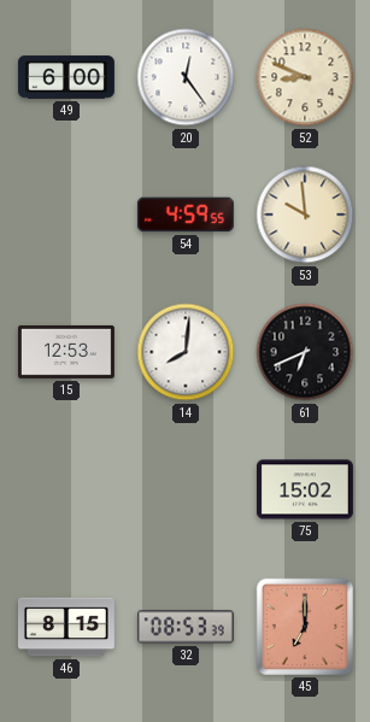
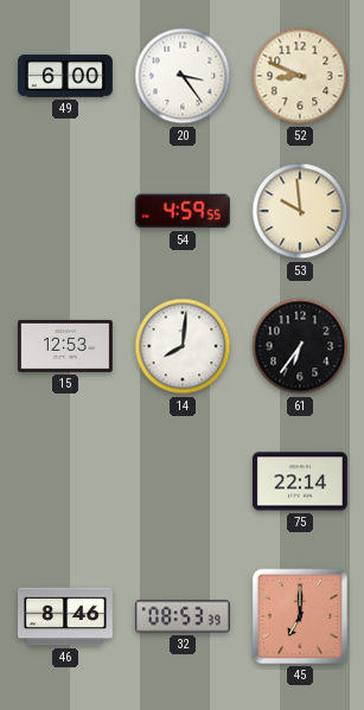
20: 12:24 -> 3:24
61: 6:41 -> 6:36
75: 15:02 -> 22:14
46: 8:15 -> 8:46
